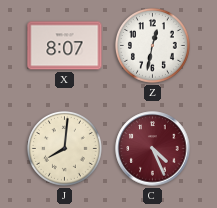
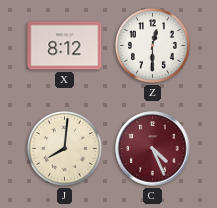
X: 8:07 -> 8:12
Z: 12:32 -> 12:30
